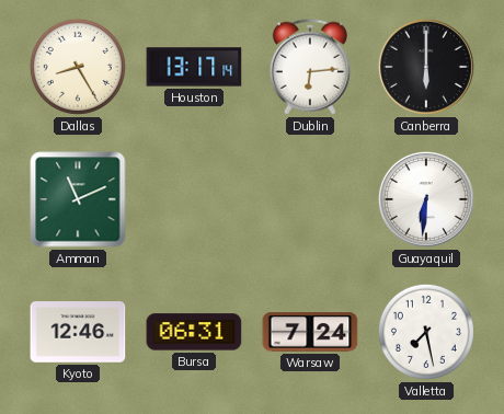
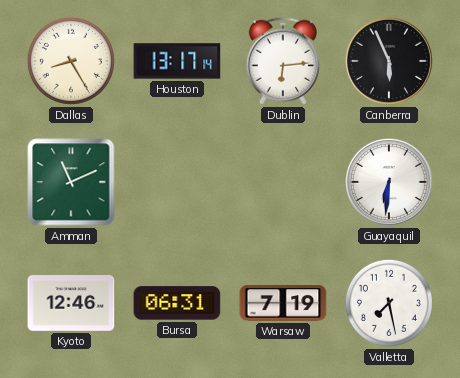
Canberra: 6:00 -> 5:56
Warsaw: 7:24 -> 7:19
